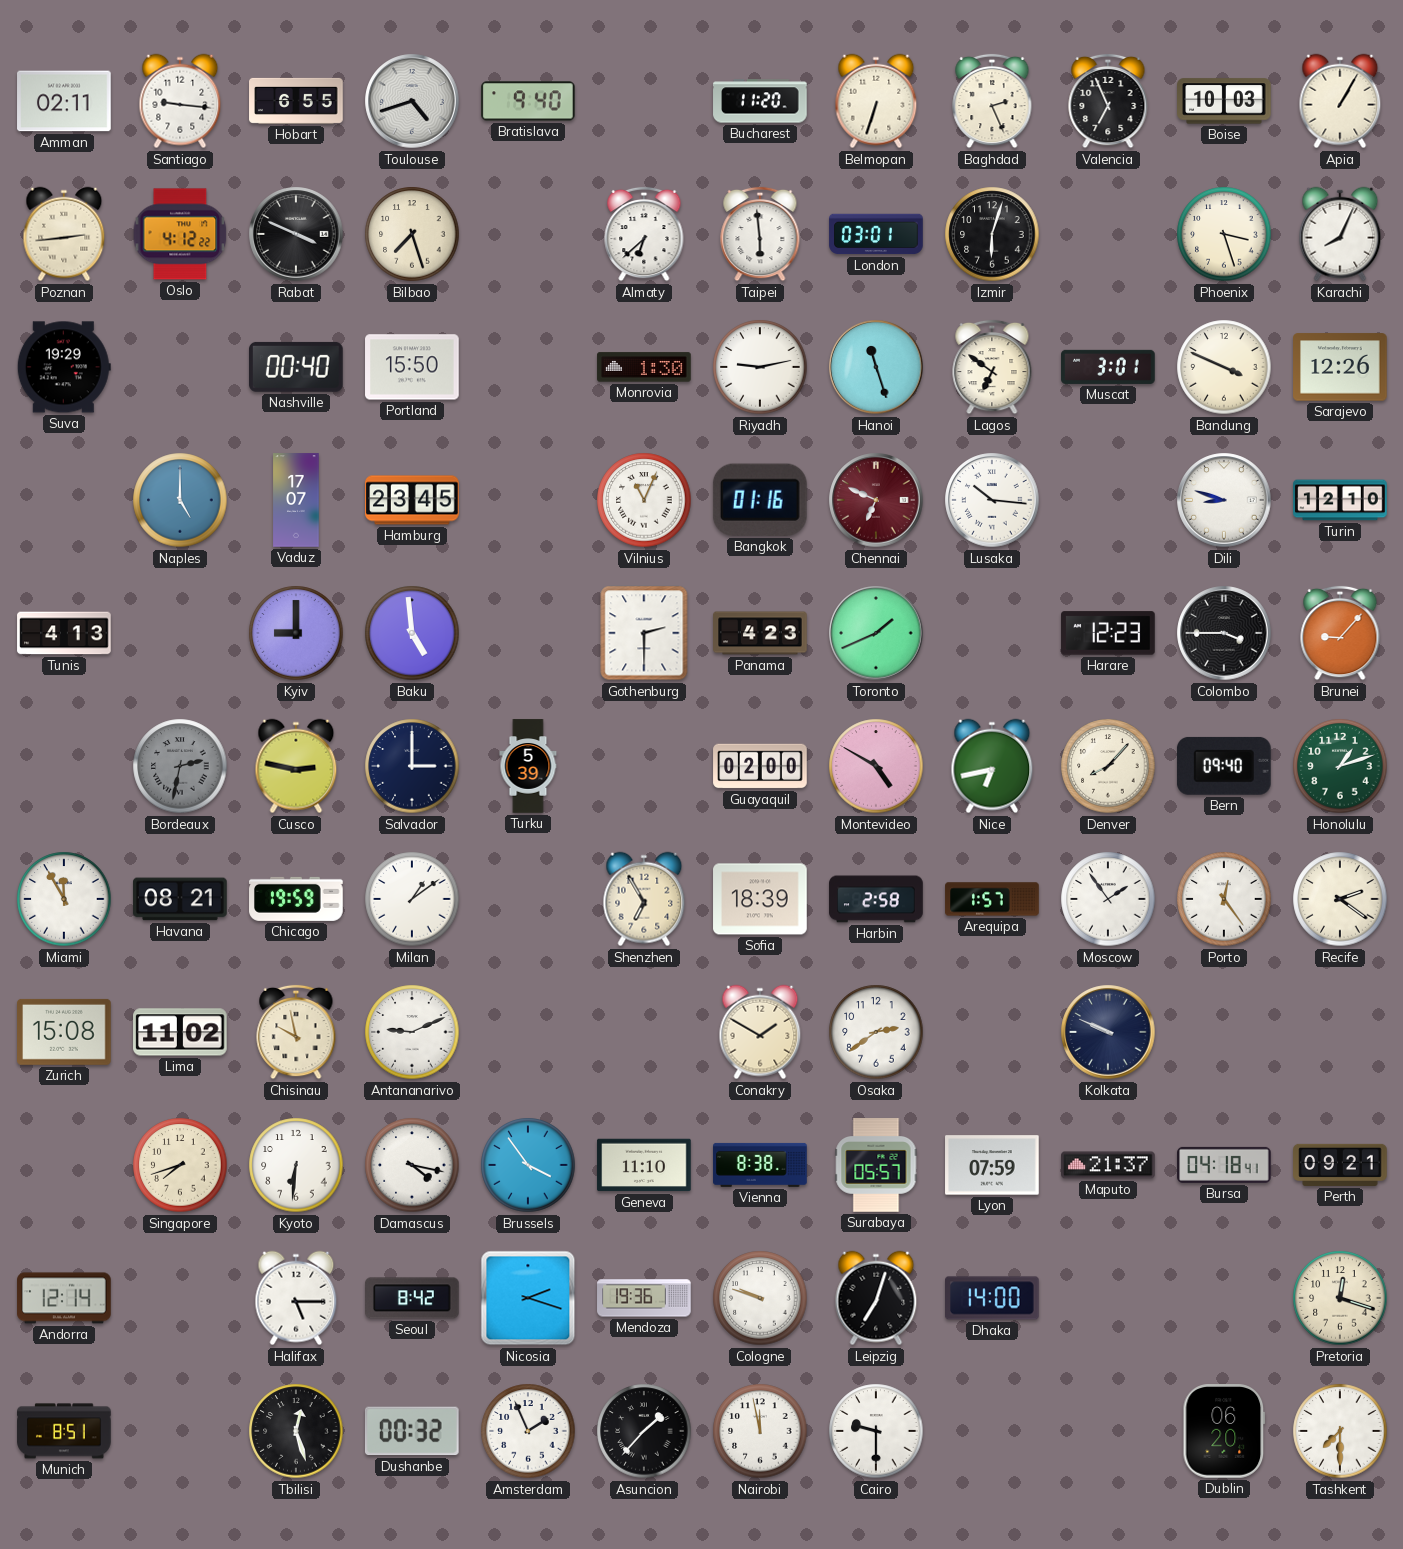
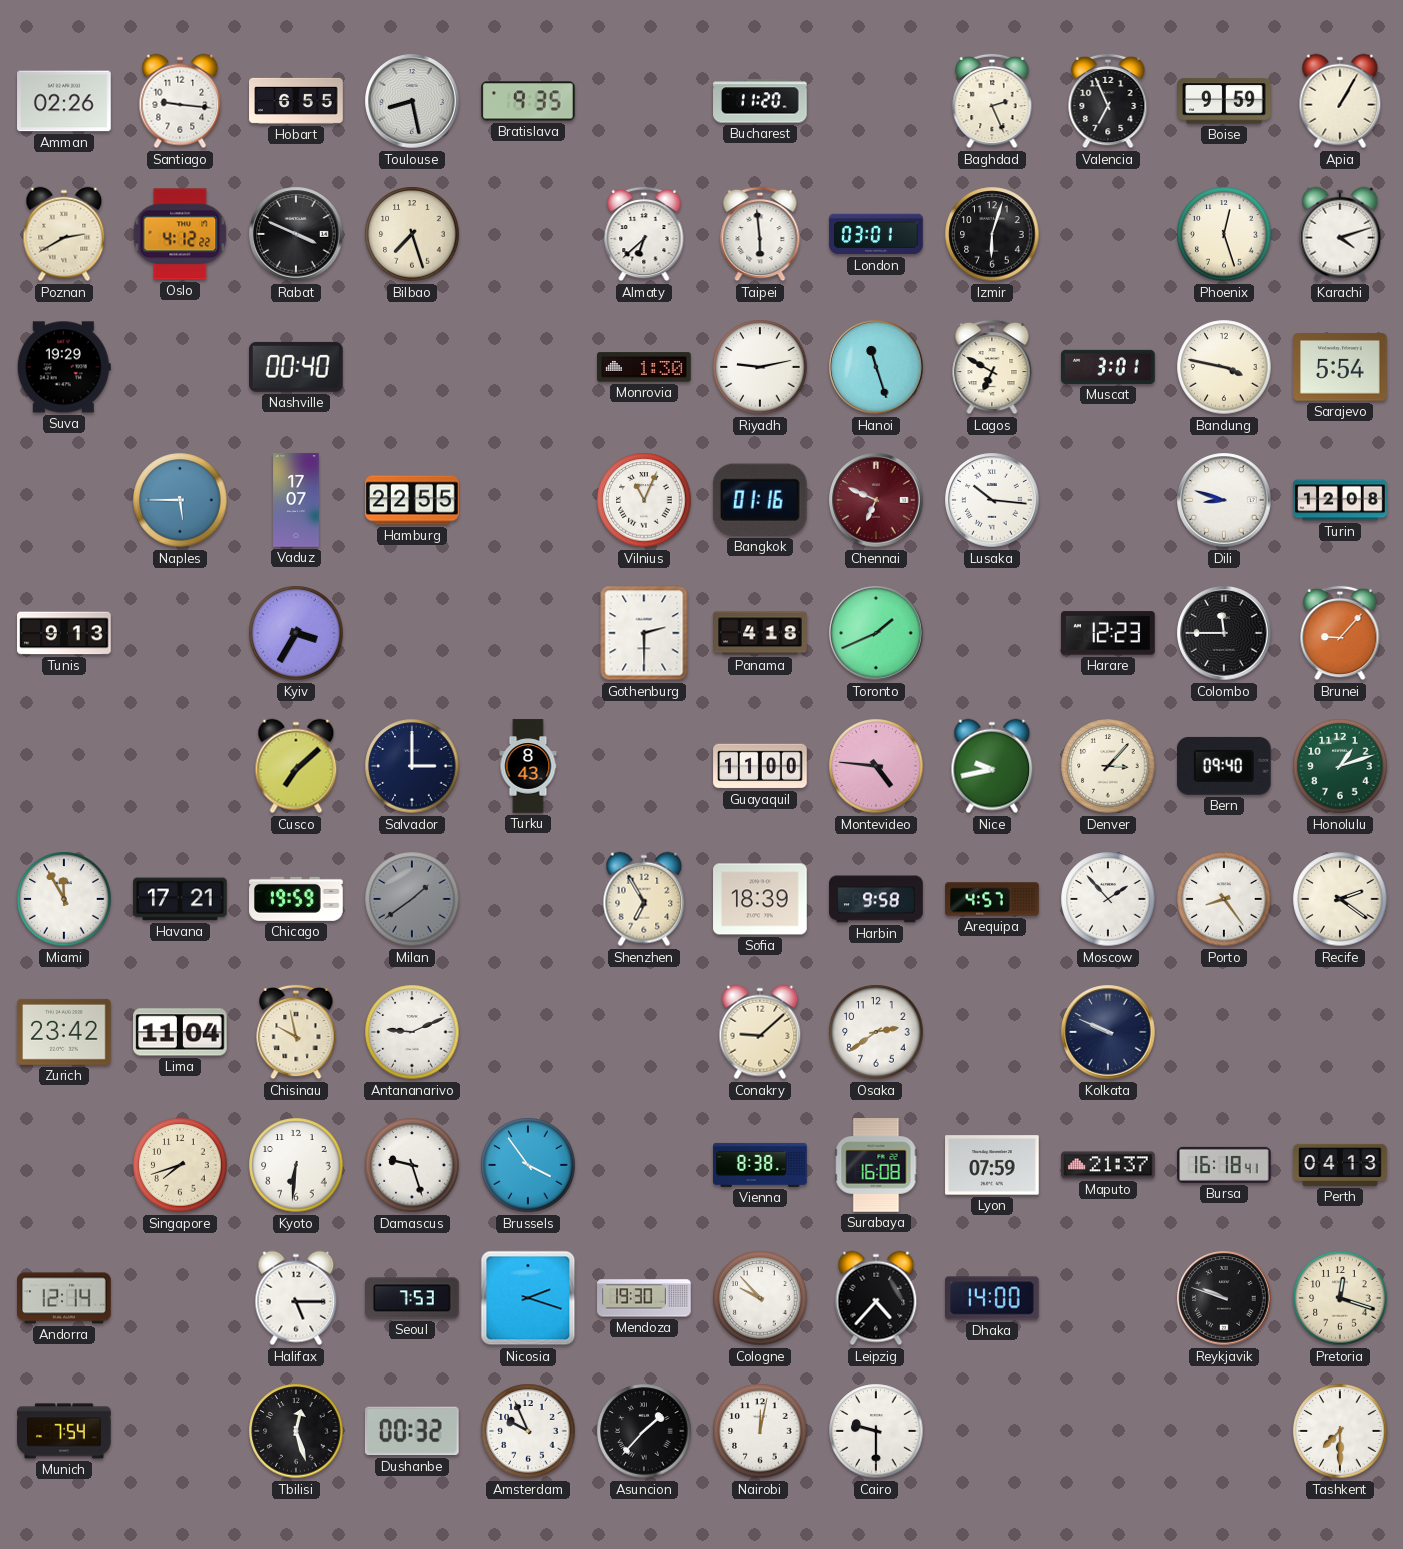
Amman: 02:11 -> 02:26
Toulouse: 4:42 -> 8:28
Bratislava: 9:40 -> 9:35
Belmopan: 6:33 -> none
Boise: 10:03 -> 9:59
Poznan: 2:44 -> 2:40
Phoenix: 3:27 -> 12:27
Karachi: 8:04 -> 4:12
Portland: 15:50 -> none
Lagos: 6:51 -> 6:50
Bandung: 3:49 -> 3:47
Sarajevo: 12:26 -> 5:54
Naples: 5:00 -> 5:45
Hamburg: 23:45 -> 22:55
Turin: 12:10 -> 12:08
Tunis: 4:13 -> 9:13
Kyiv: 9:00 -> 3:35
Baku: 4:59 -> none
Panama: 4:23 -> 4:18
Colombo: 3:45 -> 11:45
Bordeaux: 2:32 -> none
Cusco: 2:47 -> 7:08
Turku: 5:39 -> 8:43
Guayaquil: 02:00 -> 11:00
Montevideo: 4:50 -> 4:46
Nice: 6:43 -> 9:43
Denver: 8:07 -> 3:07
Havana: 08:21 -> 17:21
Milan: 1:09 -> 1:39
Milan dial: white -> grey
Harbin: 2:58 -> 9:58
Arequipa: 1:57 -> 4:57
Moscow: 1:54 -> 1:53
Porto: 12:24 -> 8:24
Zurich: 15:08 -> 23:42
Lima: 11:02 -> 11:04
Conakry: 1:50 -> 9:08
Damascus: 4:17 -> 9:27
Geneva: 11:10 -> none
Surabaya: 05:57 -> 16:08
Bursa: 04:18 -> 16:18
Perth: 09:21 -> 04:13
Seoul: 8:42 -> 7:53
Mendoza: 19:36 -> 19:30
Cologne: 9:48 -> 9:53
Leipzig: 7:03 -> 4:37
Reykjavik: none -> 9:48
Munich: 8:51 -> 7:54
Amsterdam: 1:56 -> 9:56
Nairobi: 11:58 -> 12:02
Dublin: 06:20 -> none
